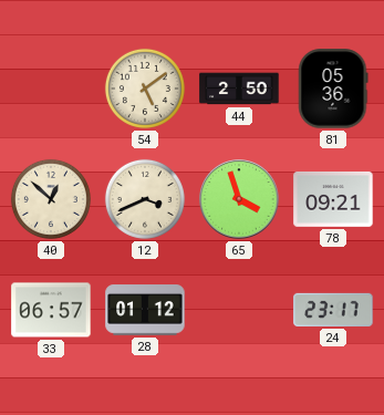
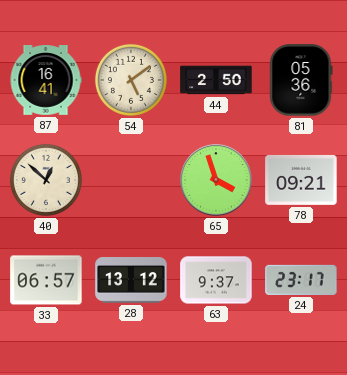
87: none -> 16:41
12: 3:41 -> none
28: 01:12 -> 13:12
63: none -> 9:37
